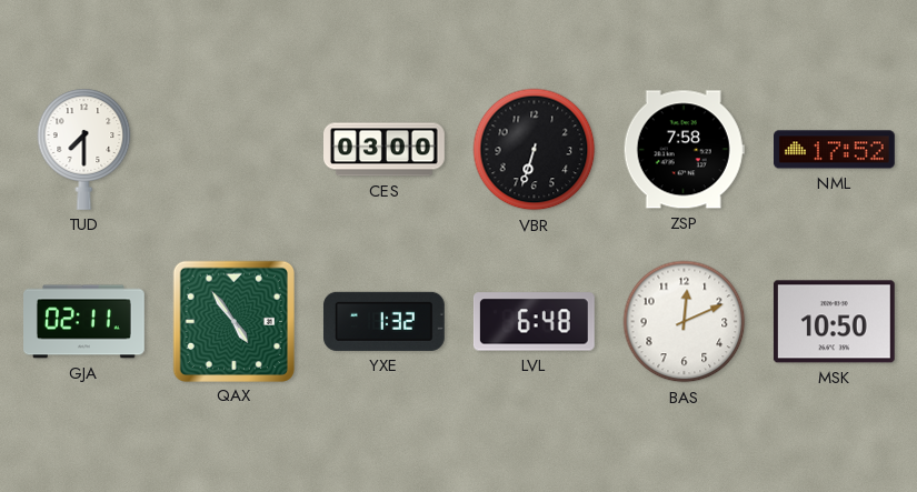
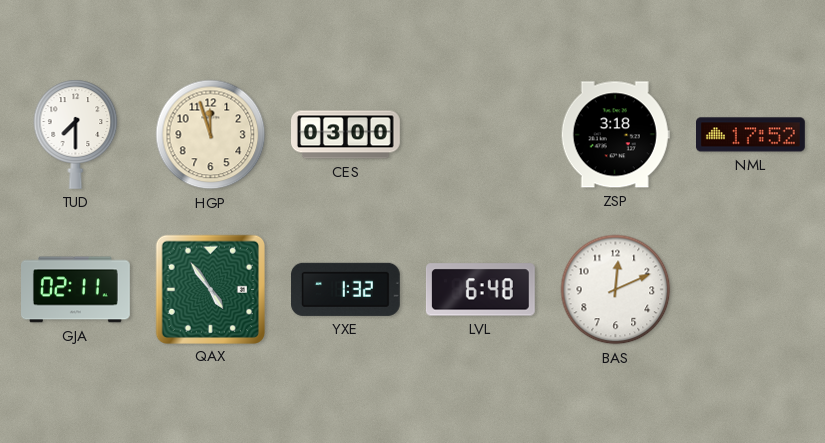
HGP: none -> 11:57
VBR: 6:33 -> none
ZSP: 7:58 -> 3:18
MSK: 10:50 -> none
